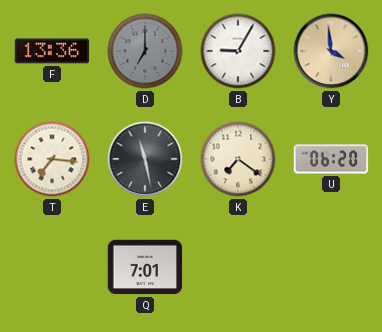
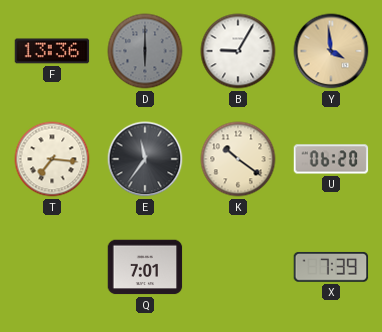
D: 7:00 -> 6:00
E: 11:28 -> 11:36
K: 7:21 -> 10:21
X: none -> 7:39
